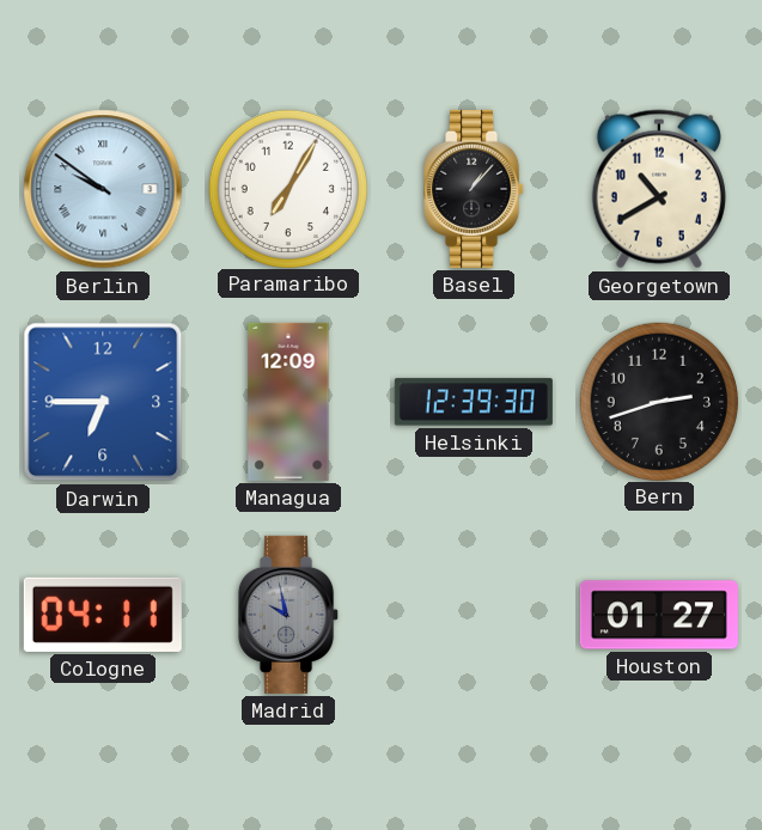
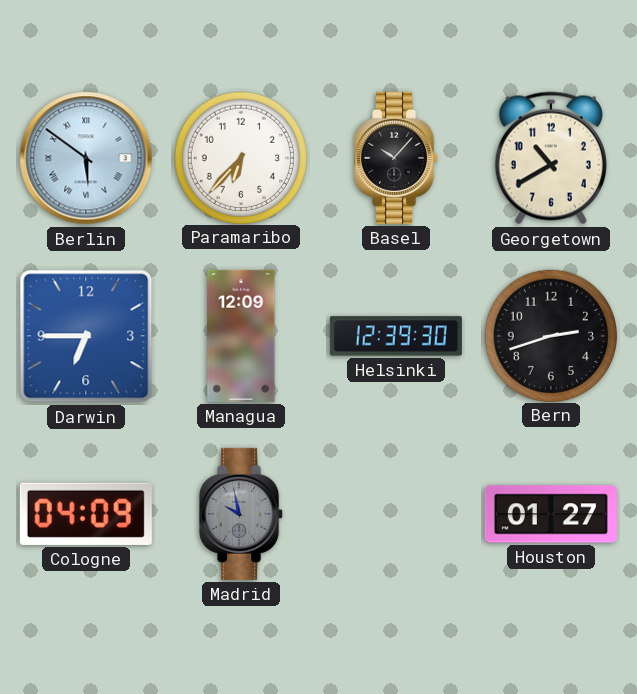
Berlin: 9:51 -> 5:51
Paramaribo: 7:05 -> 6:37
Basel: 1:07 -> 10:07
Cologne: 04:11 -> 04:09
